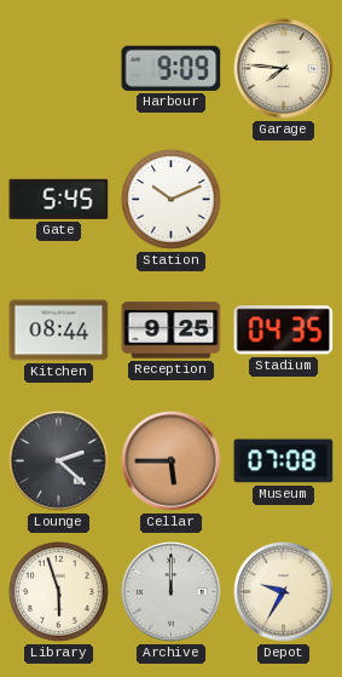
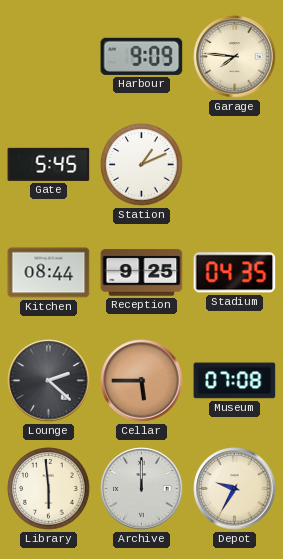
Station: 10:11 -> 1:11
Library: 5:57 -> 5:59
